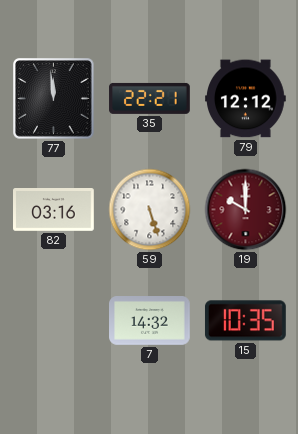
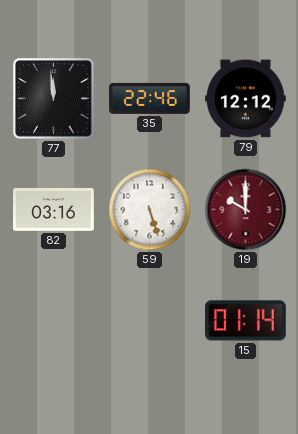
35: 22:21 -> 22:46
7: 14:32 -> none
15: 10:35 -> 01:14
